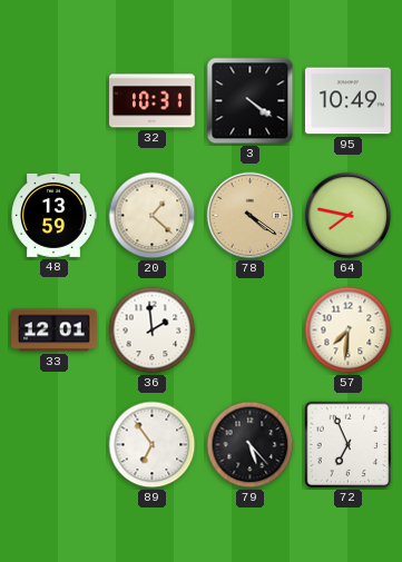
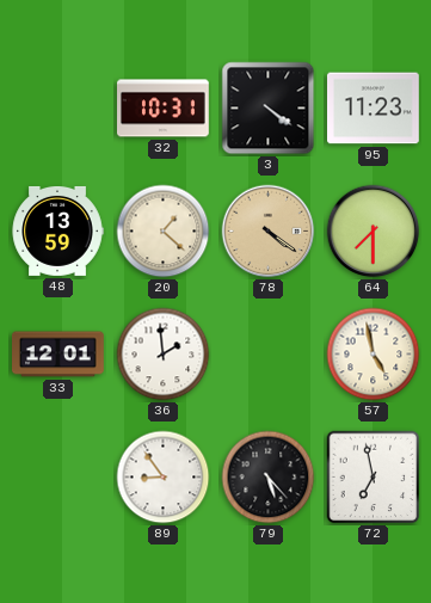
95: 10:49 -> 11:23
64: 7:47 -> 7:30
57: 7:31 -> 4:58
89: 6:54 -> 8:54
72: 6:56 -> 6:58
